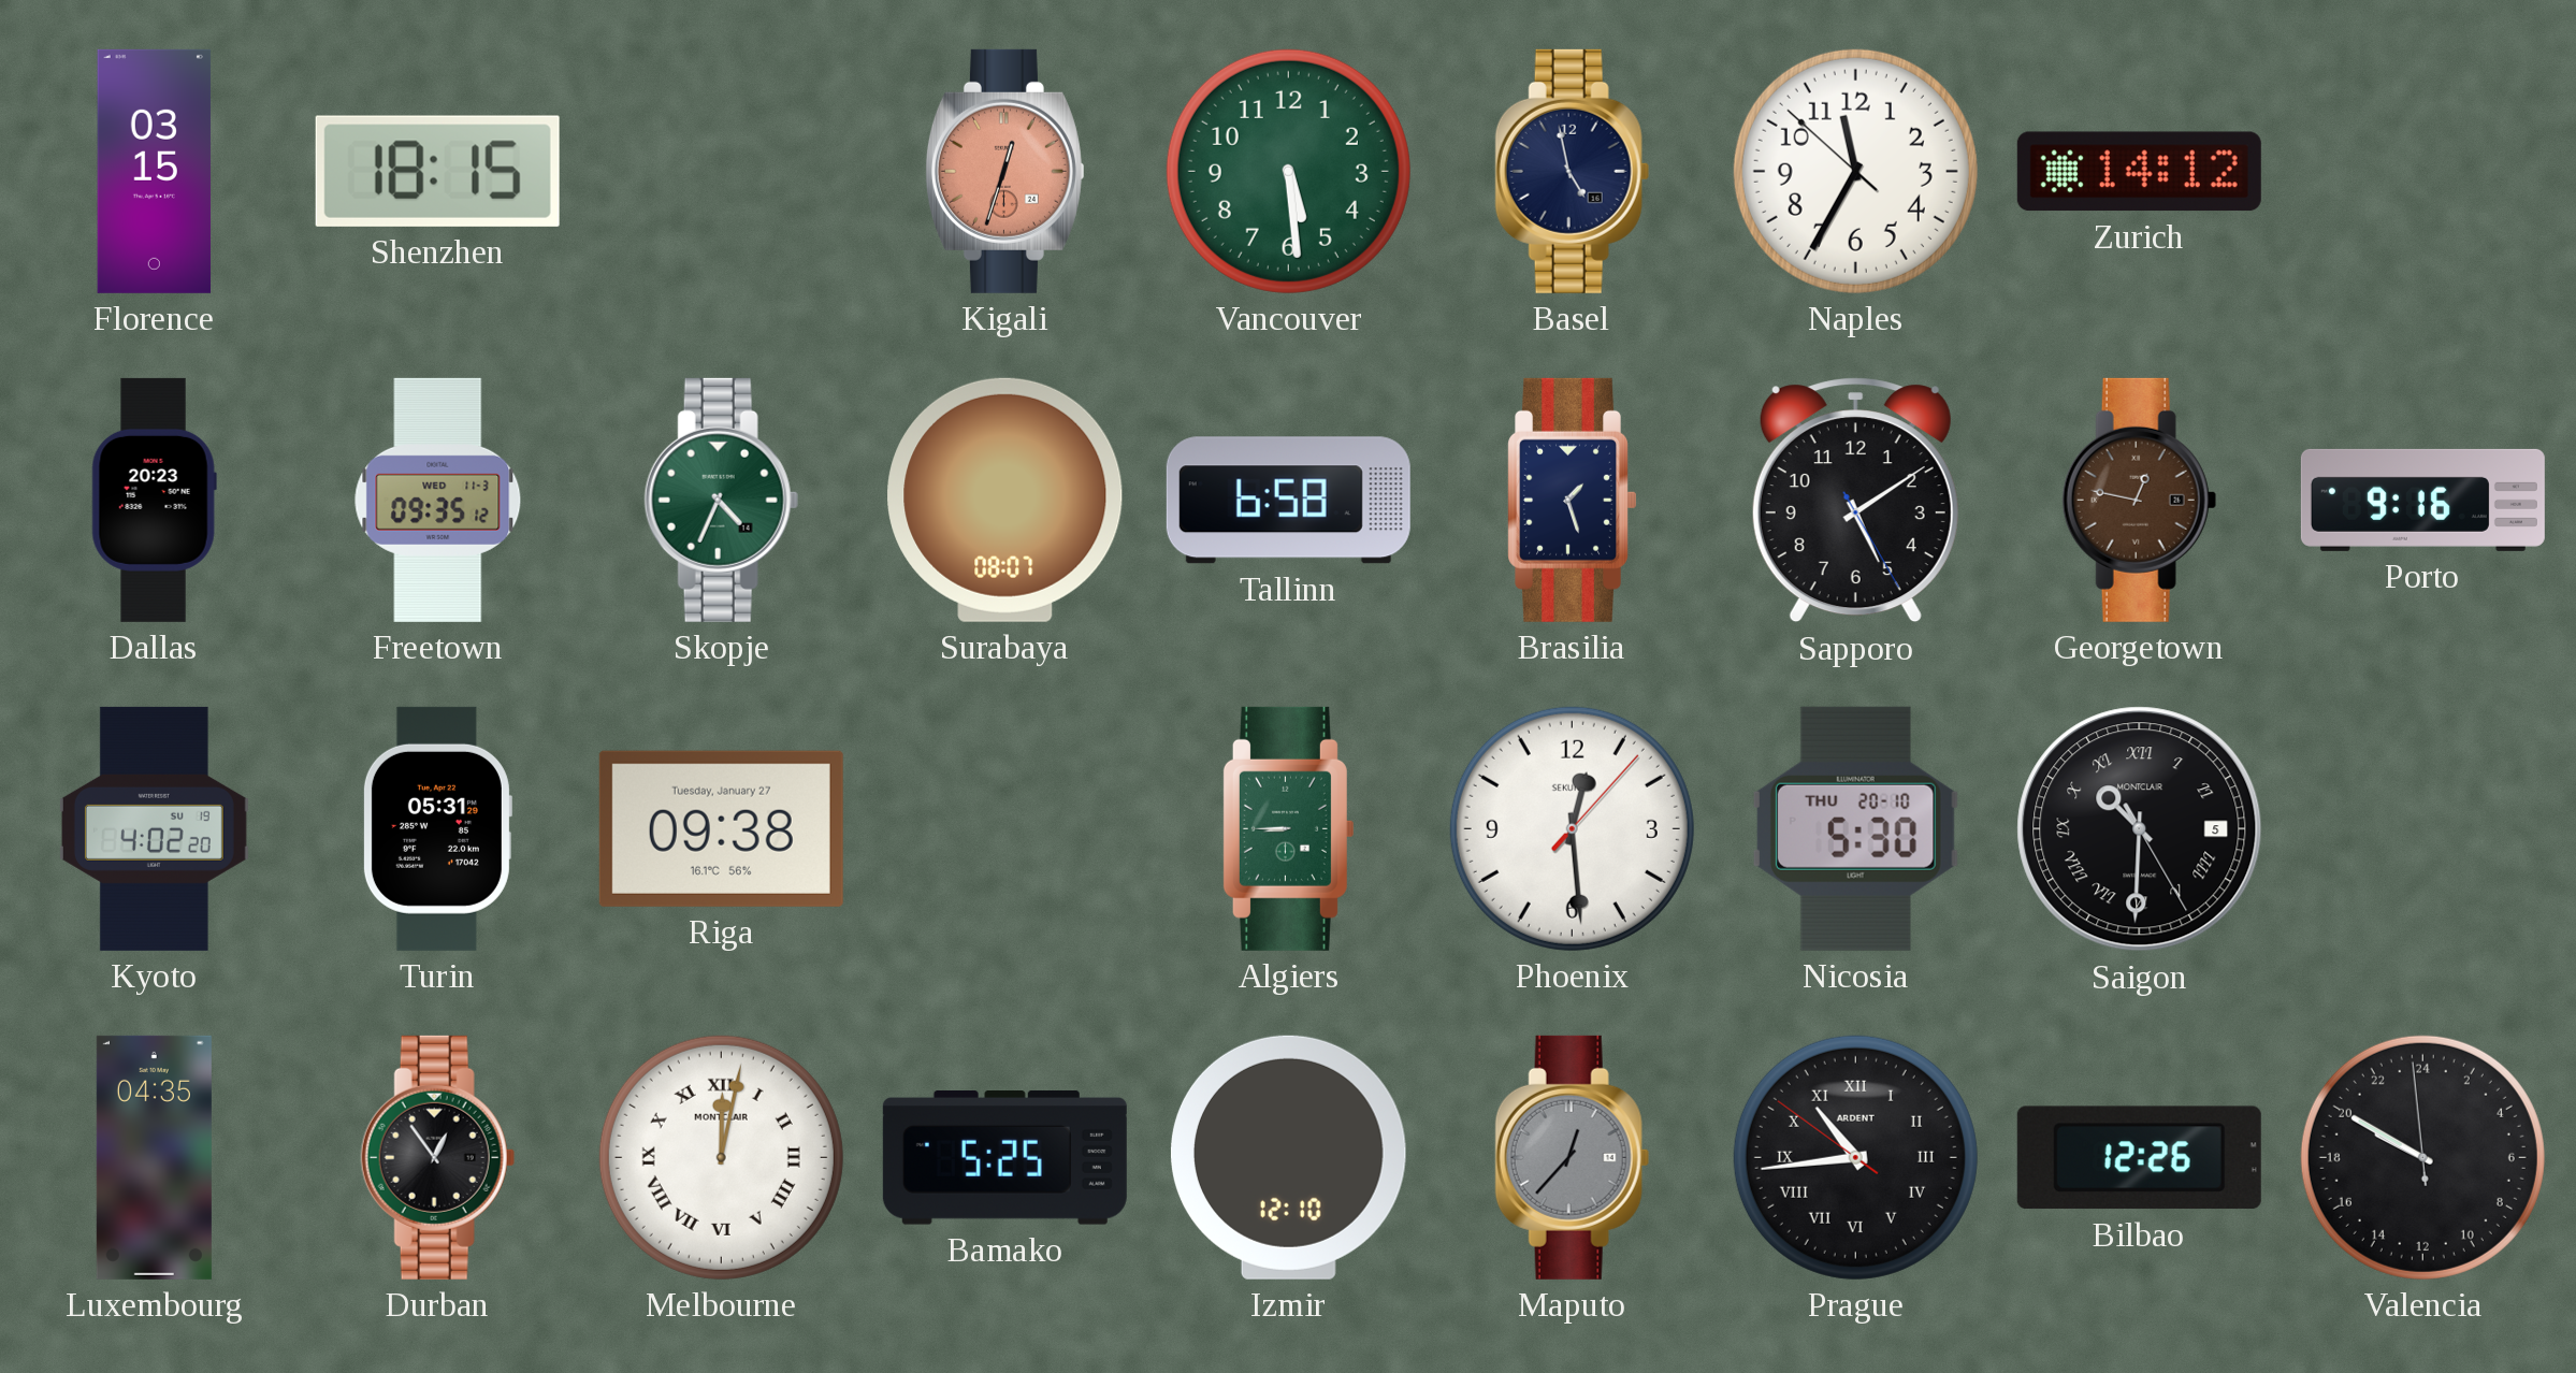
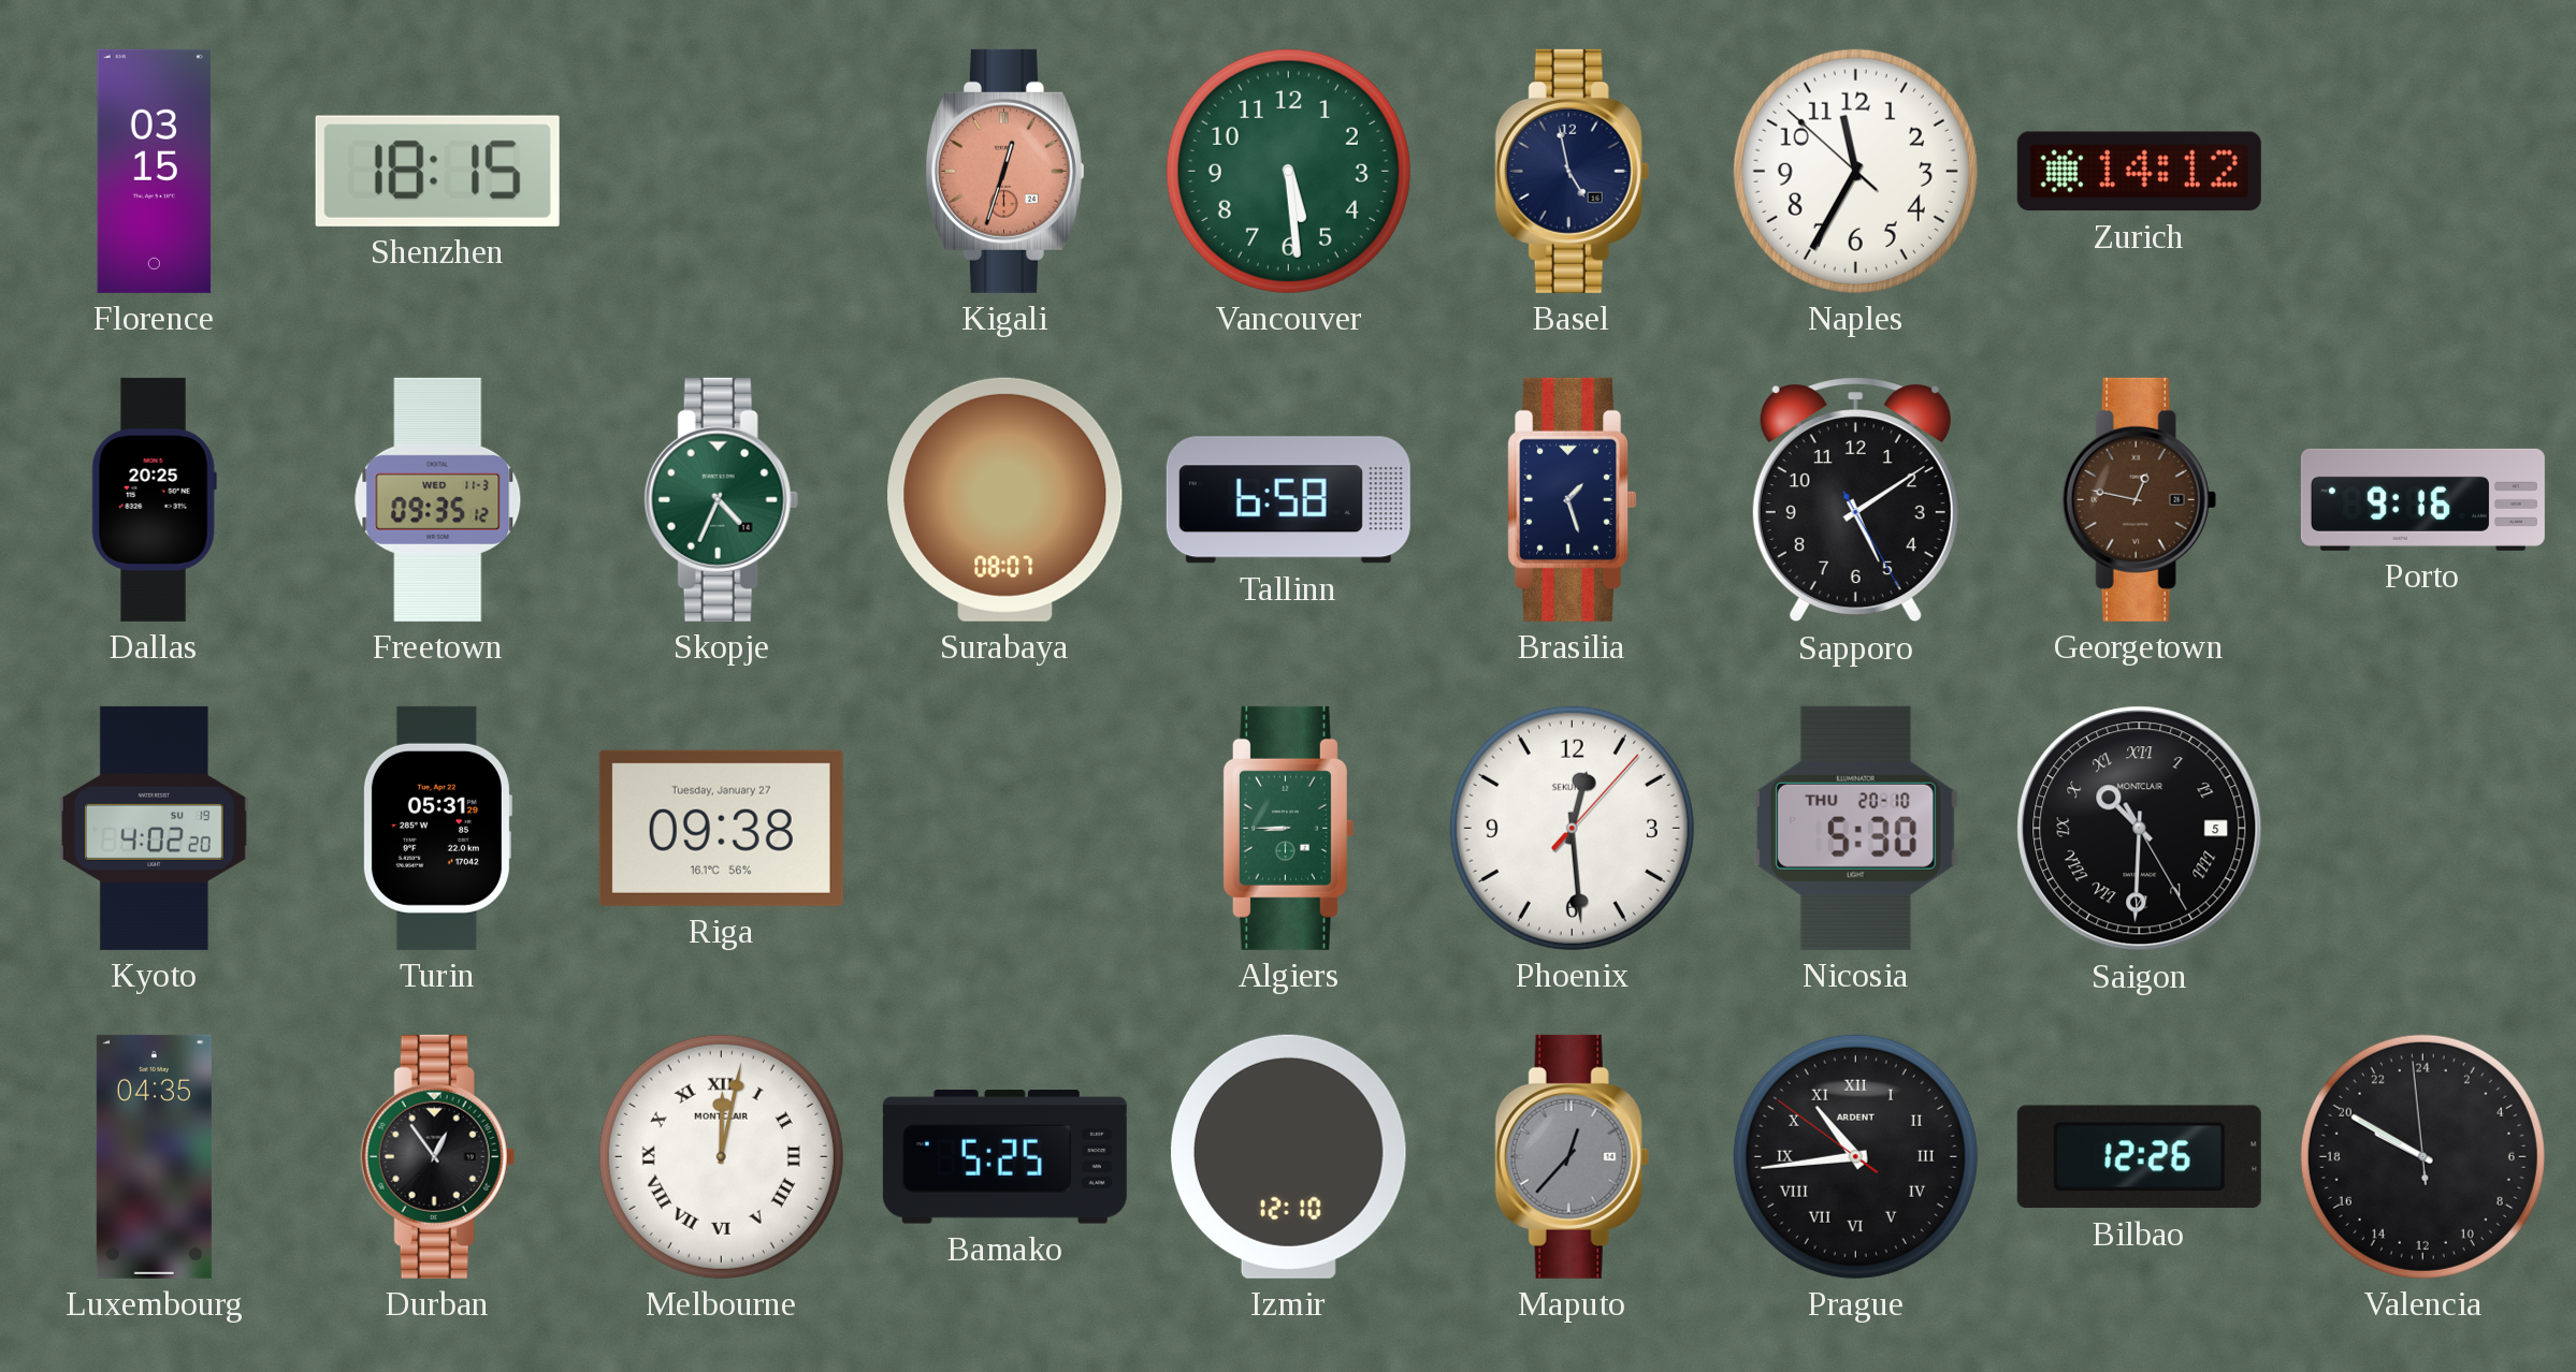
Dallas: 20:23 -> 20:25
